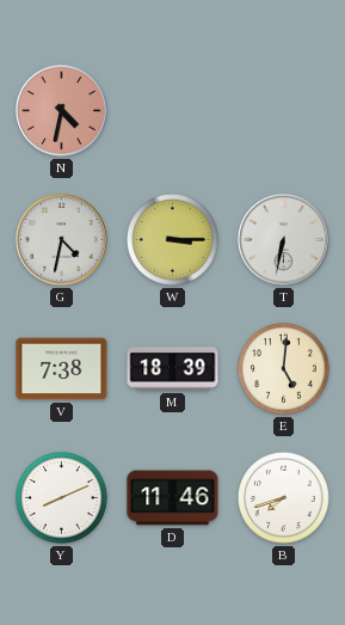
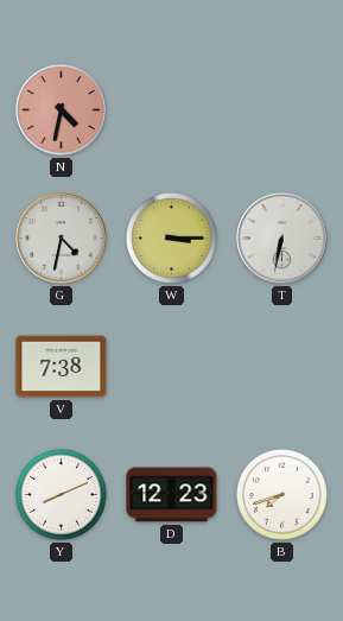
M: 18:39 -> none
E: 5:01 -> none
D: 11:46 -> 12:23
